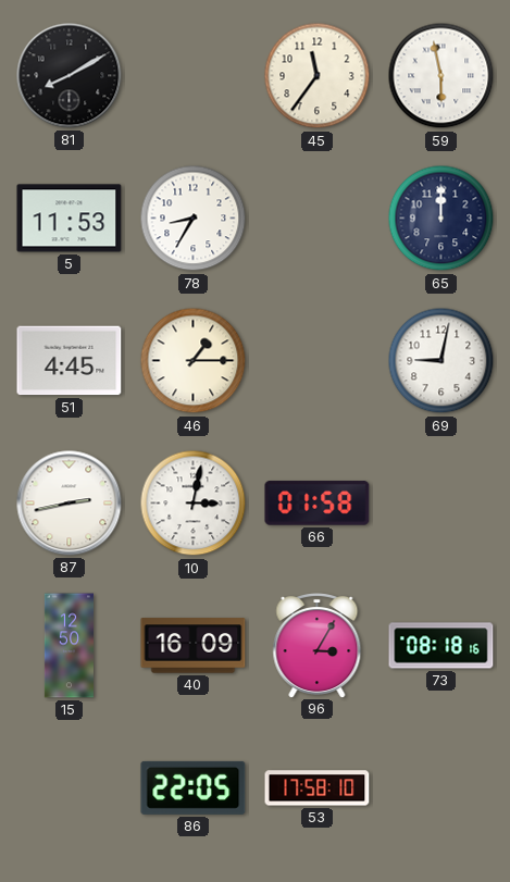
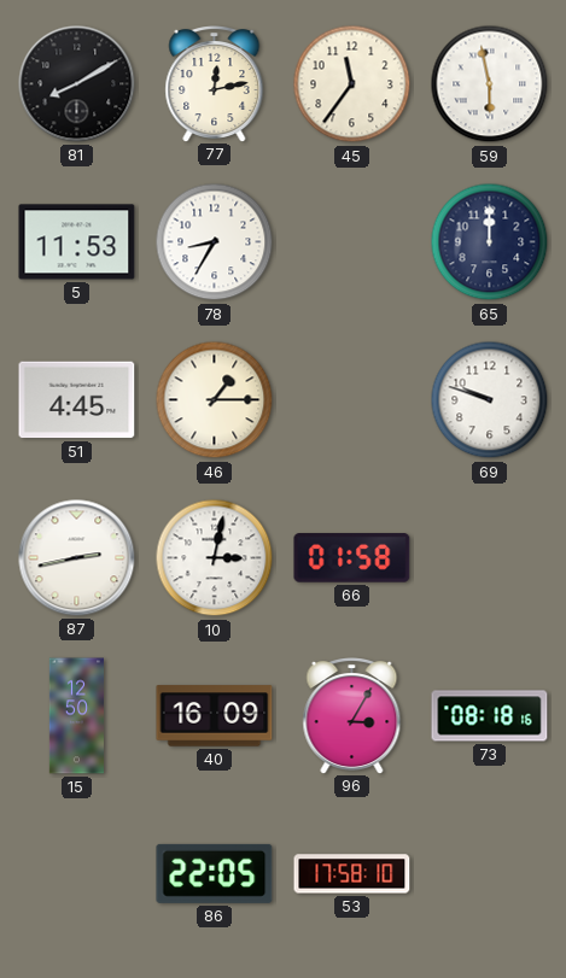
77: none -> 12:13
69: 9:02 -> 9:48
